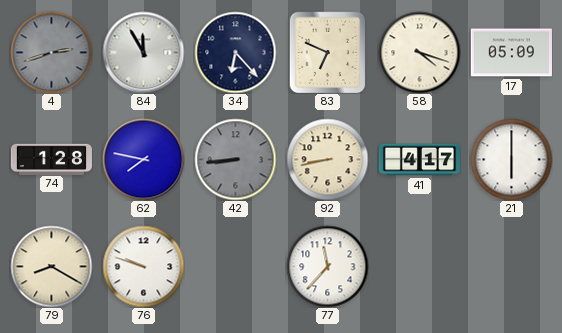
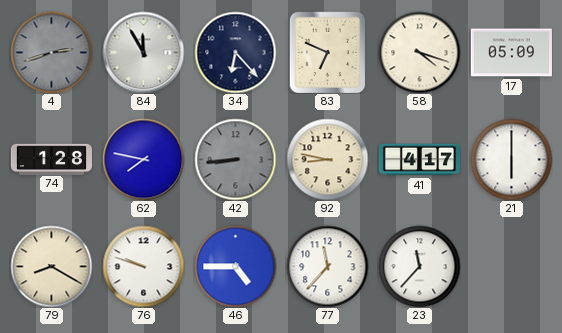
92: 8:43 -> 8:47
46: none -> 4:45
23: none -> 11:37
